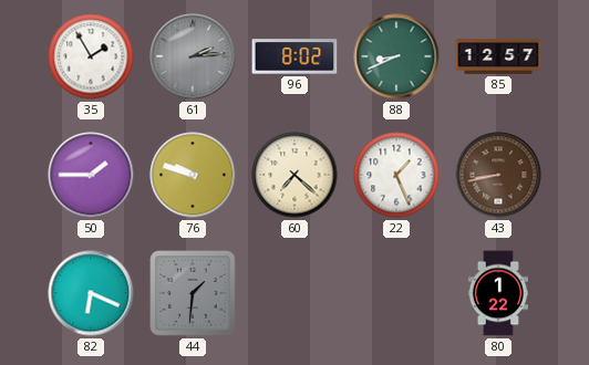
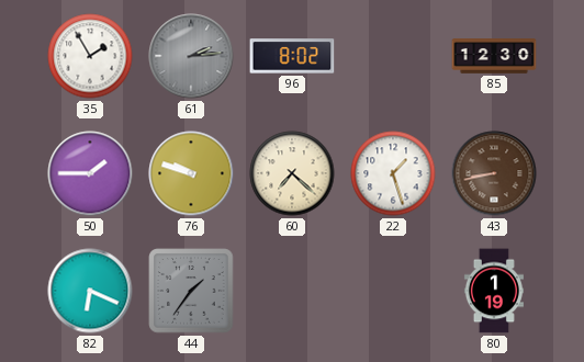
88: 8:41 -> none
85: 12:57 -> 12:30
22: 1:26 -> 1:27
44: 1:31 -> 1:36
80: 1:22 -> 1:19
